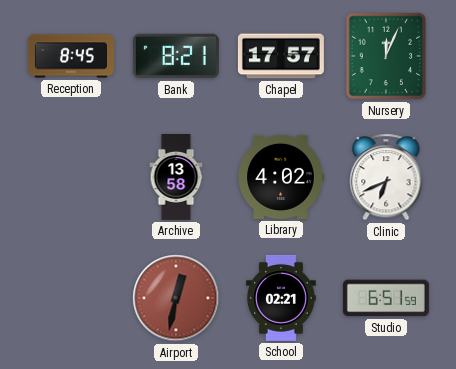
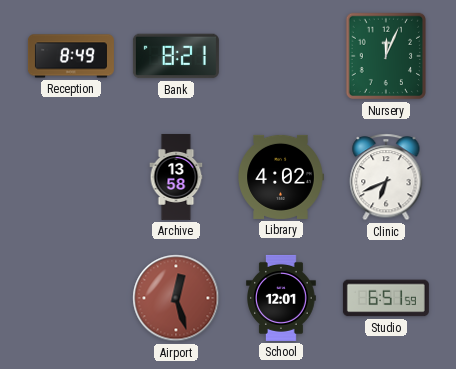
Reception: 8:45 -> 8:49
Chapel: 17:57 -> none
Airport: 12:32 -> 12:27
School: 02:21 -> 12:01
